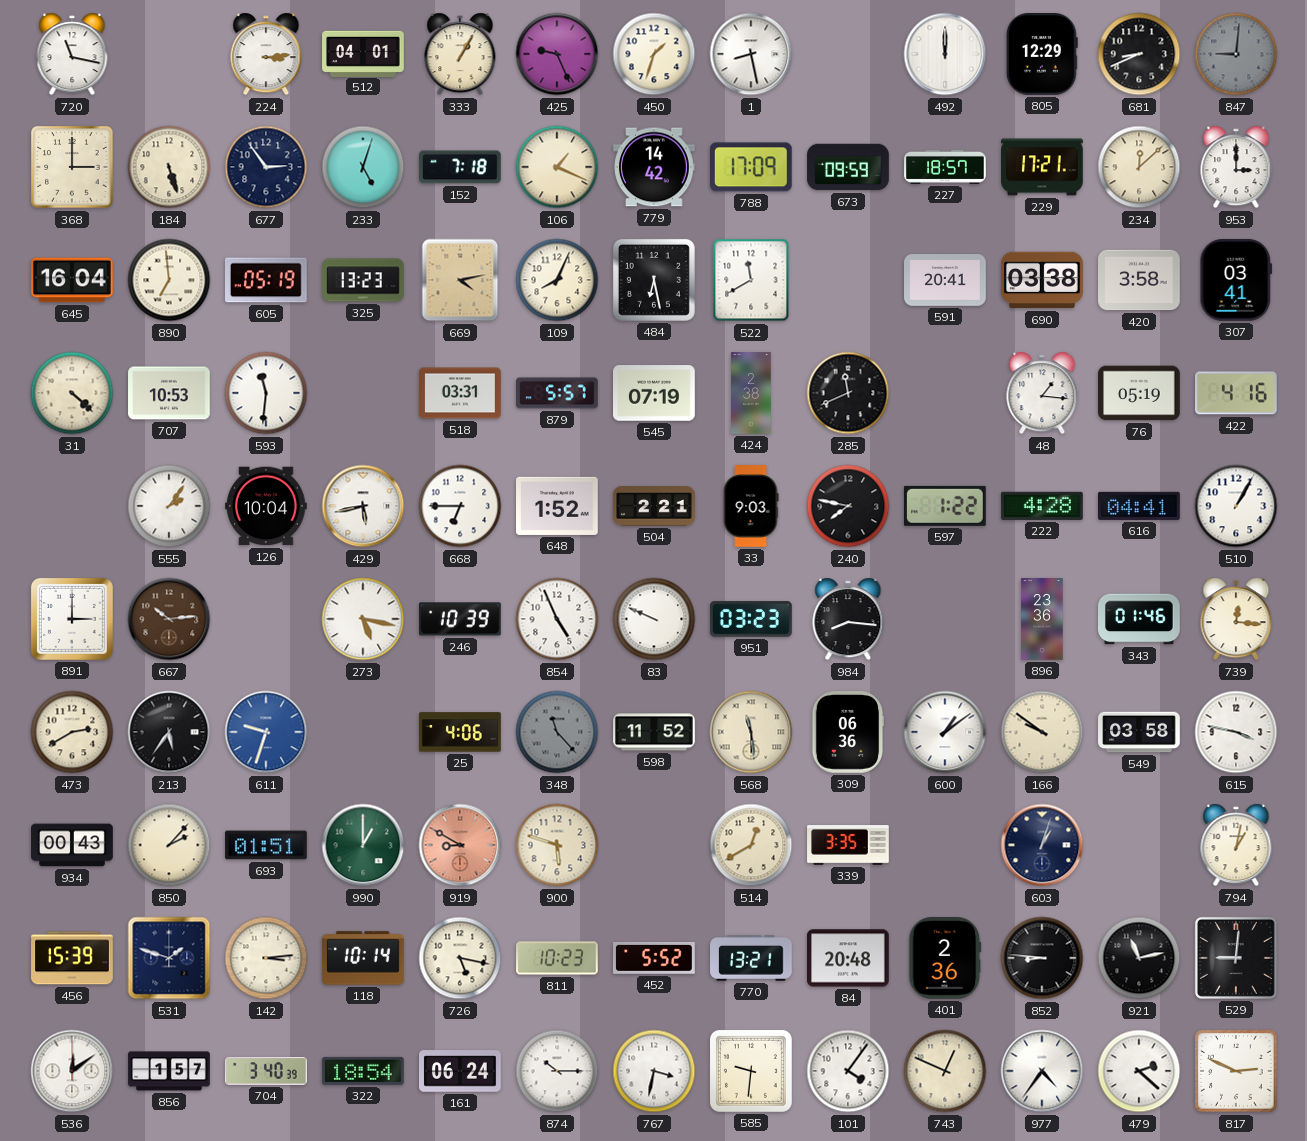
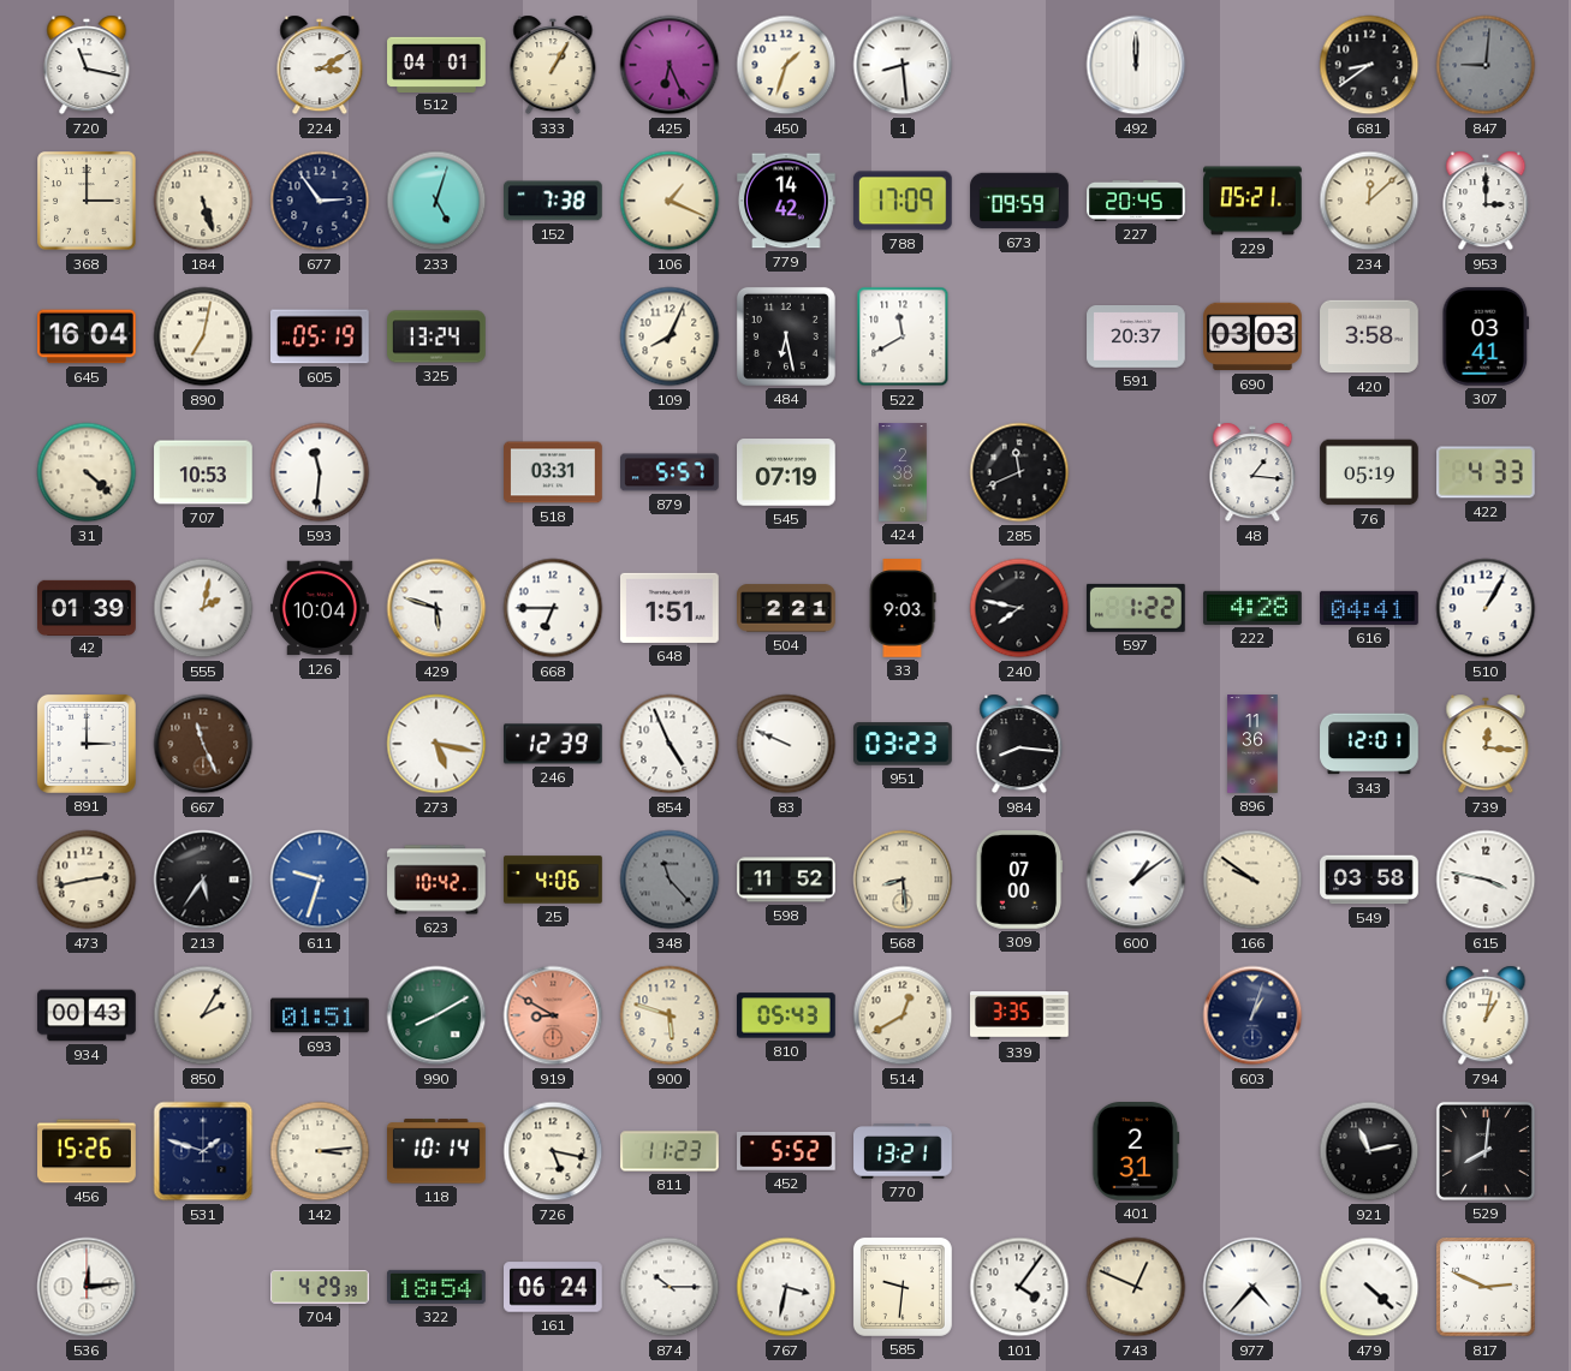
224: 3:14 -> 3:10
425: 9:26 -> 6:26
1: 8:28 -> 8:29
805: 12:29 -> none
681: 8:41 -> 8:39
152: 7:18 -> 7:38
227: 18:57 -> 20:45
229: 17:21 -> 05:21
890: 6:59 -> 7:02
325: 13:23 -> 13:24
669: 4:13 -> none
591: 20:41 -> 20:37
690: 03:38 -> 03:03
422: 4:16 -> 4:33
42: none -> 01:39
555: 2:06 -> 2:02
429: 5:43 -> 5:48
648: 1:52 -> 1:51
667: 10:14 -> 11:26
246: 10:39 -> 12:39
896: 23:36 -> 11:36
343: 01:46 -> 12:01
473: 2:40 -> 2:43
623: none -> 10:42
568: 11:29 -> 8:29
309: 06:36 -> 07:00
850: 2:07 -> 2:05
990: 1:00 -> 8:10
810: none -> 05:43
456: 15:39 -> 15:26
811: 10:23 -> 11:23
84: 20:48 -> none
401: 2:36 -> 2:31
852: 8:46 -> none
529: 9:01 -> 8:01
536: 12:09 -> 12:14
856: 1:57 -> none
704: 3:40 -> 4:29
977: 4:36 -> 4:37
479: 2:22 -> 4:22
